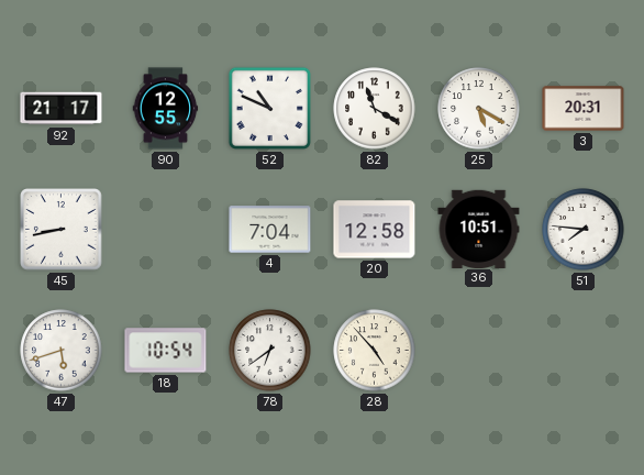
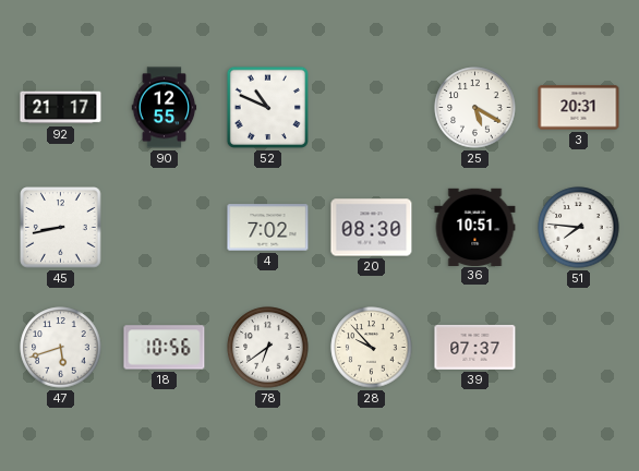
82: 11:20 -> none
4: 7:04 -> 7:02
20: 12:58 -> 08:30
18: 10:54 -> 10:56
28: 4:53 -> 9:53
39: none -> 07:37
